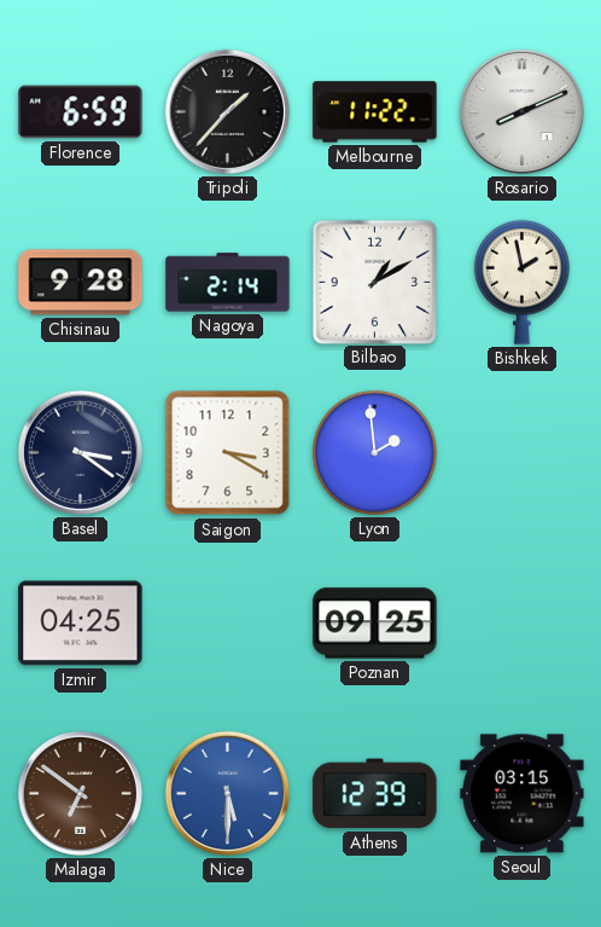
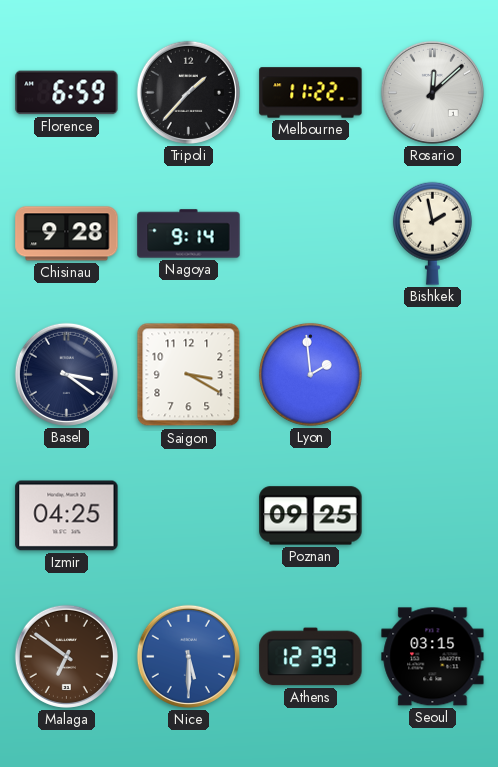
Rosario: 8:11 -> 12:08
Nagoya: 2:14 -> 9:14
Bilbao: 1:10 -> none
